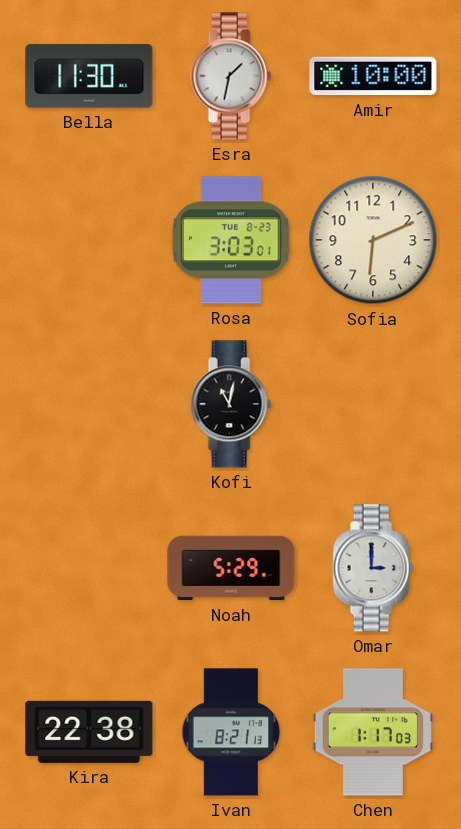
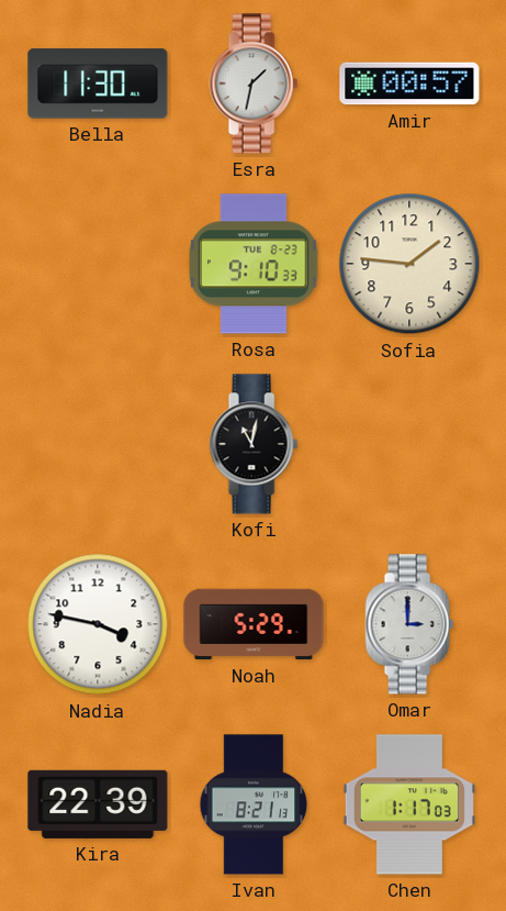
Amir: 10:00 -> 00:57
Rosa: 3:03 -> 9:10
Sofia: 6:11 -> 1:46
Nadia: none -> 3:47
Kira: 22:38 -> 22:39
